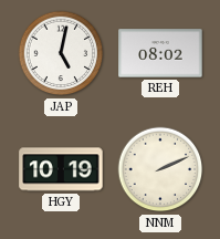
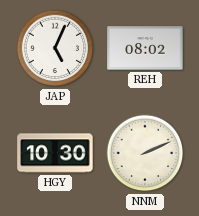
JAP: 5:02 -> 5:04
HGY: 10:19 -> 10:30
